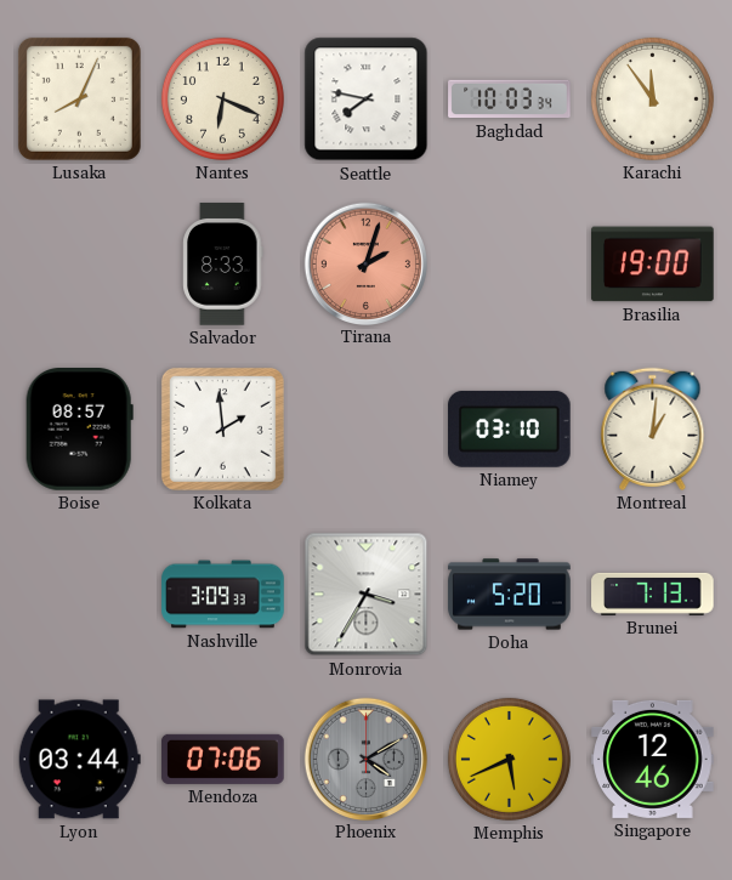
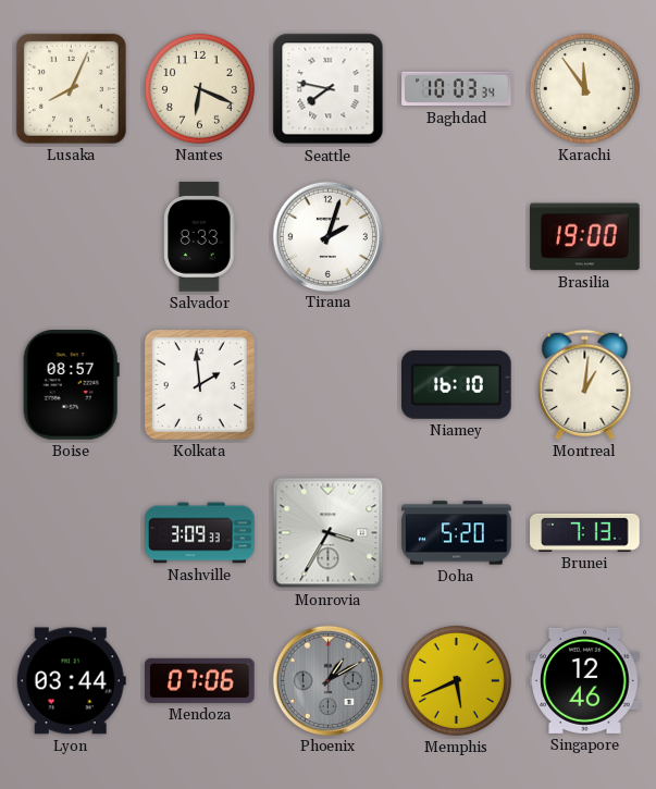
Tirana dial: salmon -> white
Niamey: 03:10 -> 16:10
Phoenix: 4:10 -> 1:10
